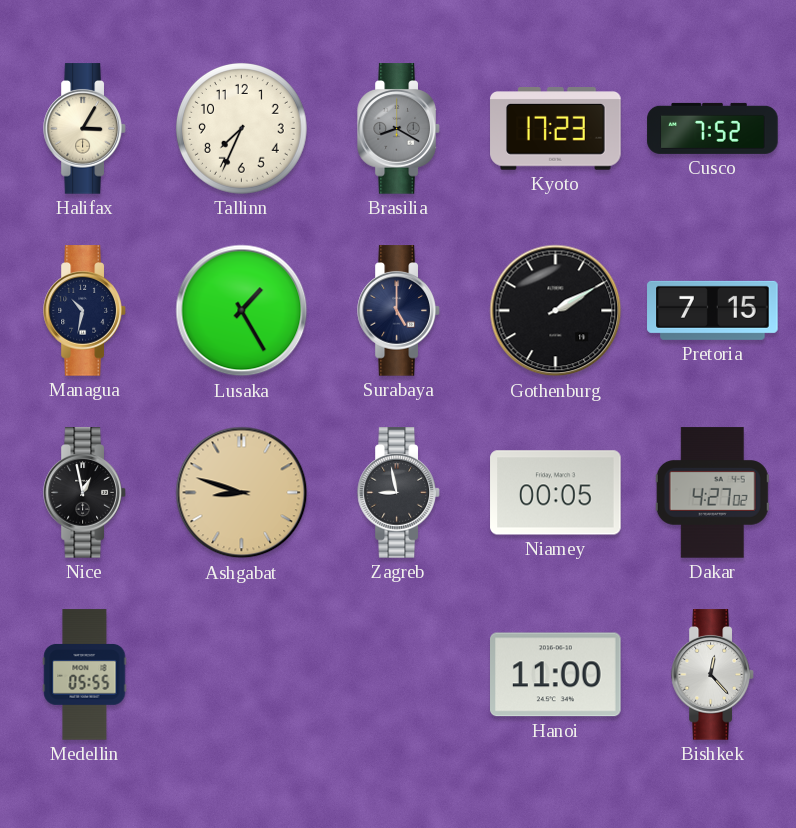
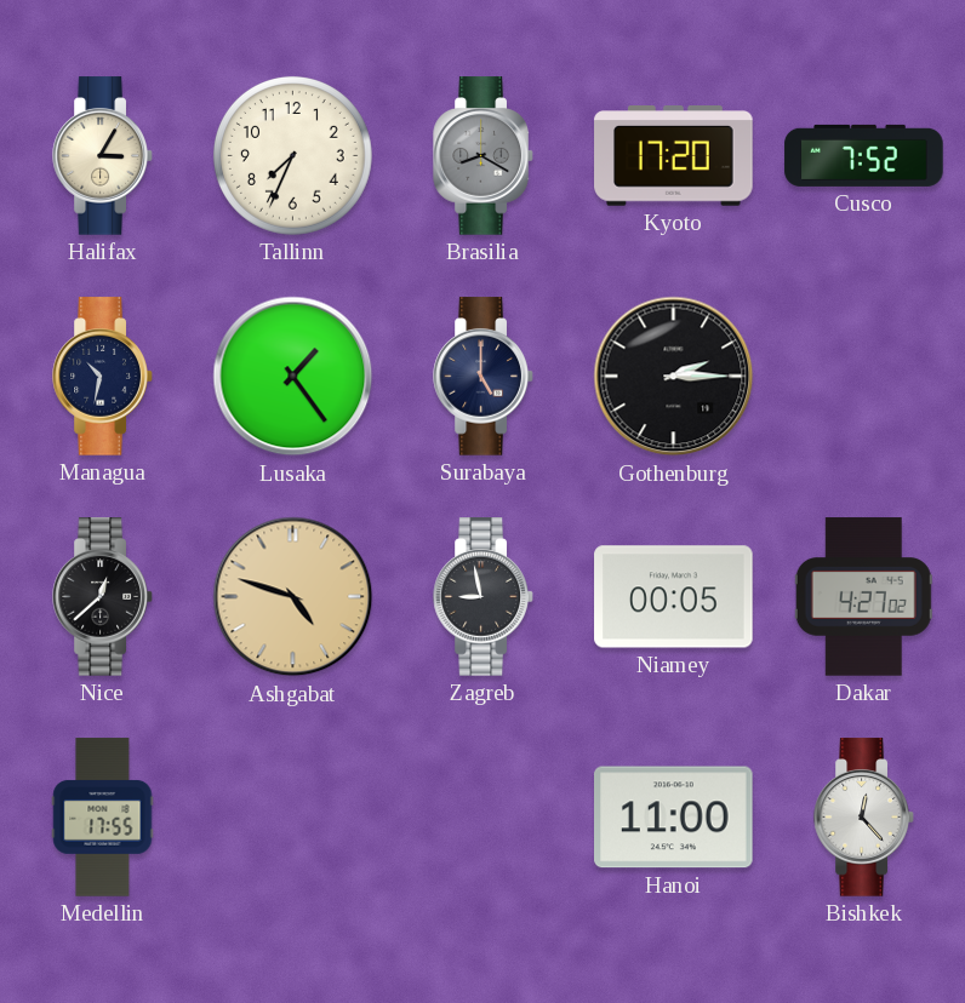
Kyoto: 17:23 -> 17:20
Lusaka: 1:25 -> 1:24
Gothenburg: 2:10 -> 2:15
Pretoria: 7:15 -> none
Nice: 12:58 -> 12:38
Ashgabat: 8:48 -> 4:48
Medellin: 05:55 -> 17:55
